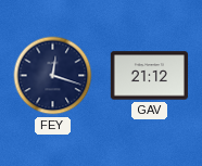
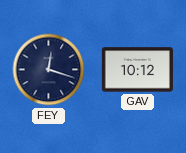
GAV: 21:12 -> 10:12
